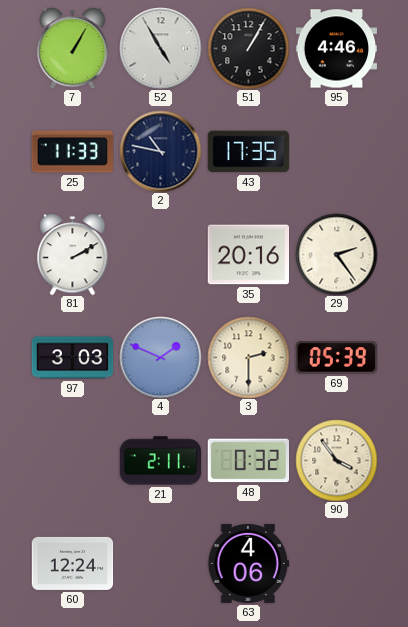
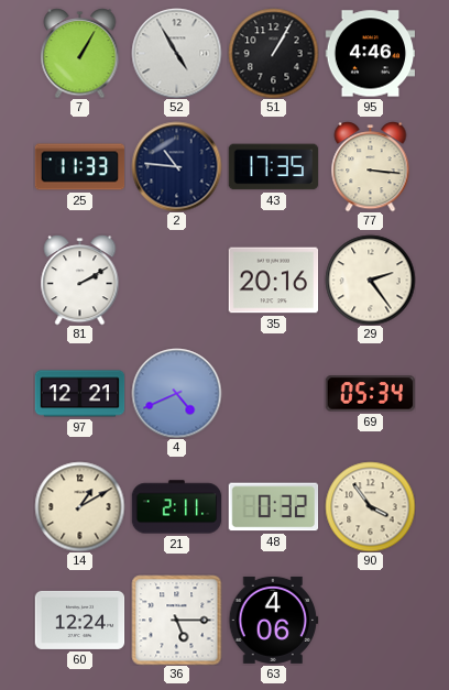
2: 10:47 -> 10:46
77: none -> 3:16
97: 3:03 -> 12:21
4: 1:49 -> 4:41
3: 2:30 -> none
69: 05:39 -> 05:34
14: none -> 1:10
36: none -> 5:15
